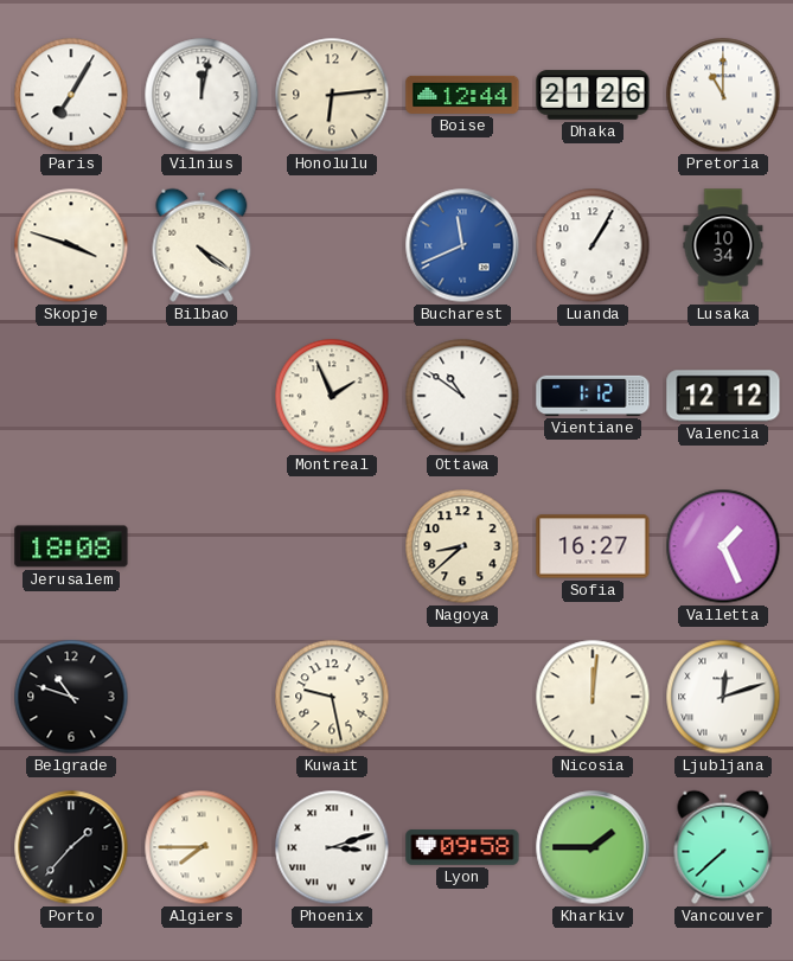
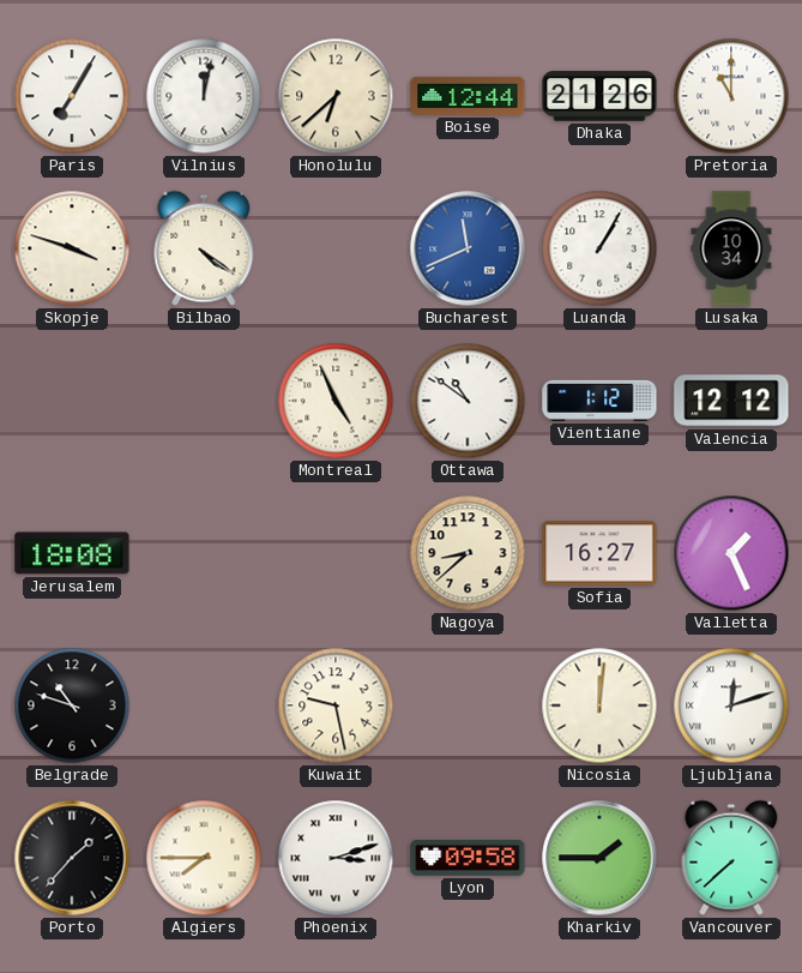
Honolulu: 6:14 -> 6:38
Montreal: 1:56 -> 4:56
